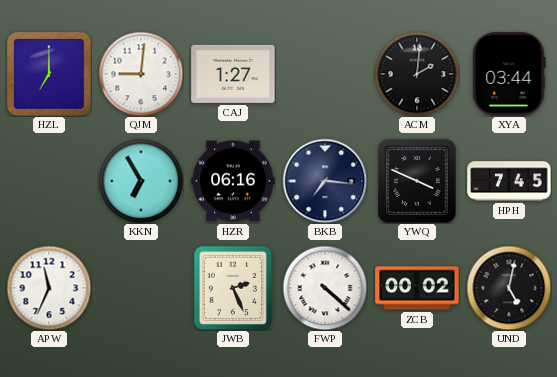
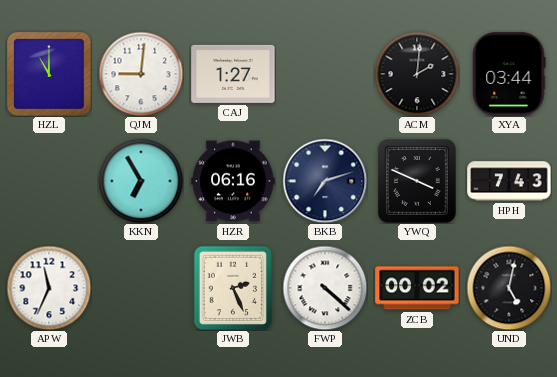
HZL: 7:00 -> 11:00
BKB: 7:16 -> 7:12
HPH: 7:45 -> 7:43
